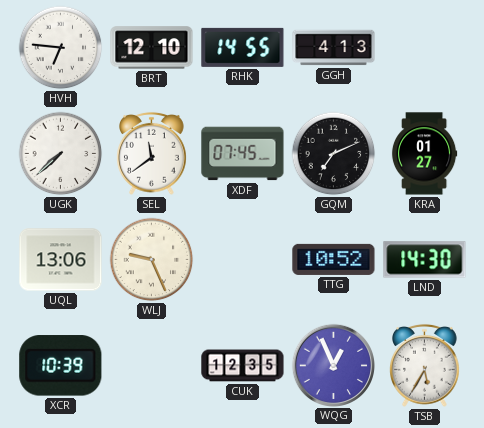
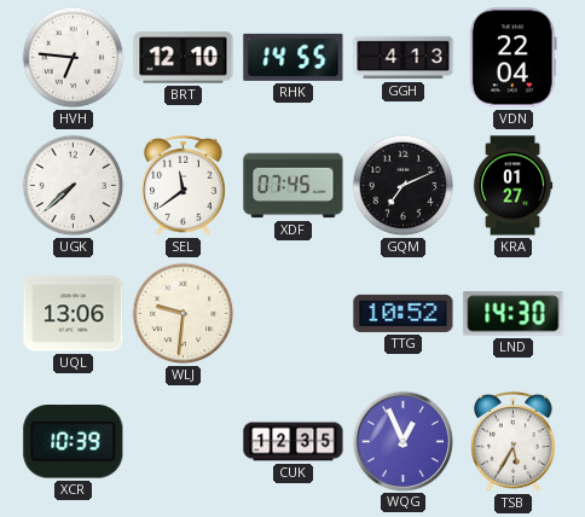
VDN: none -> 22:04
WLJ: 9:26 -> 9:31
